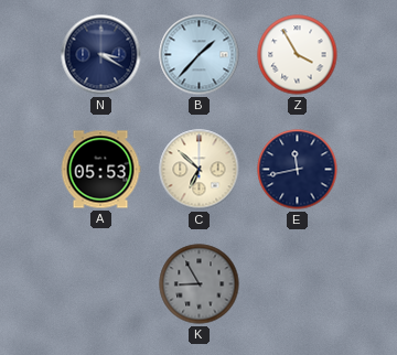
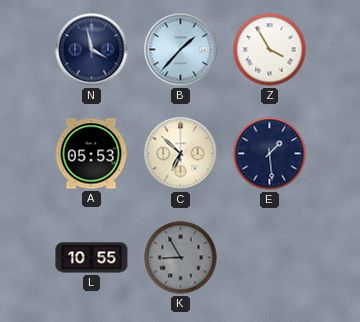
N: 3:20 -> 3:58
E: 11:43 -> 1:29
L: none -> 10:55
